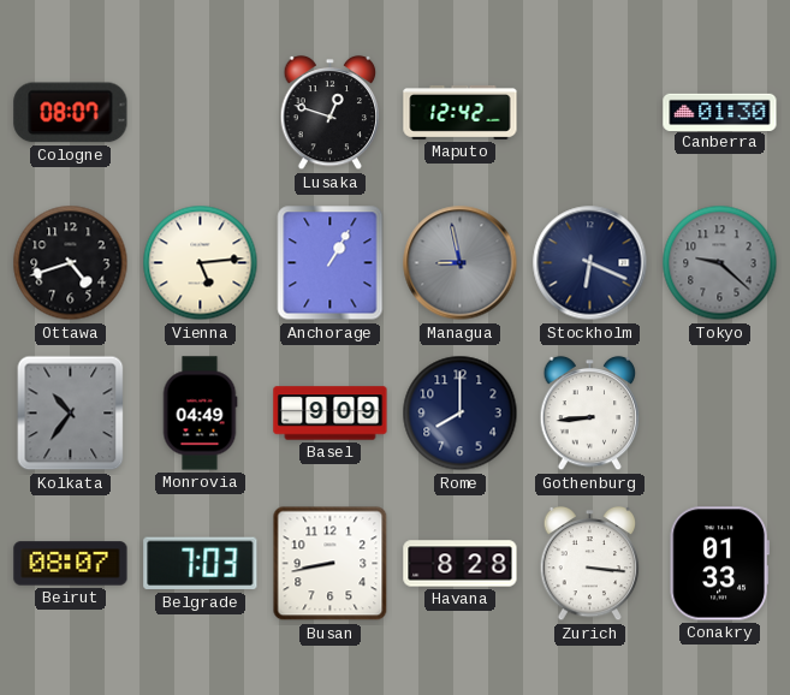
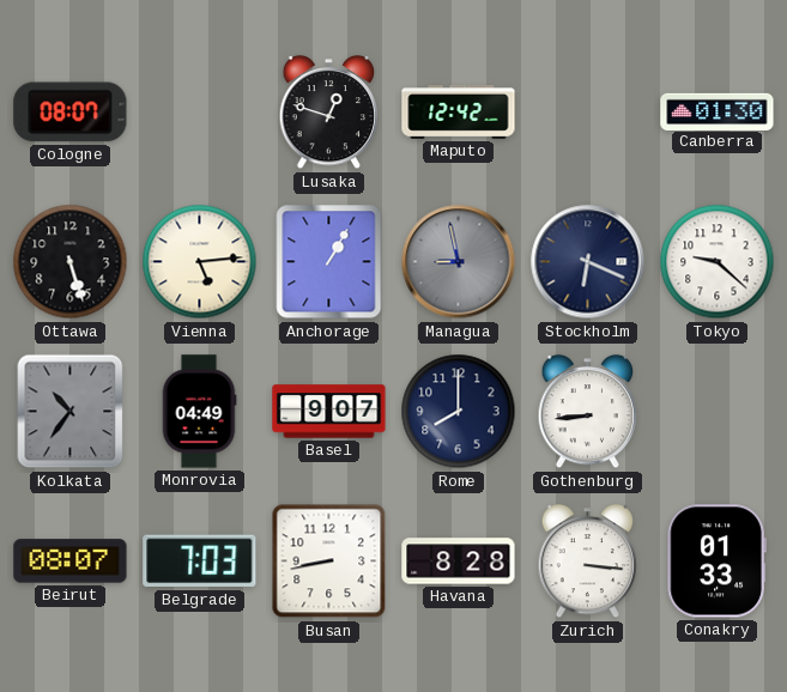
Ottawa: 4:42 -> 5:27
Tokyo dial: grey -> white
Basel: 9:09 -> 9:07
